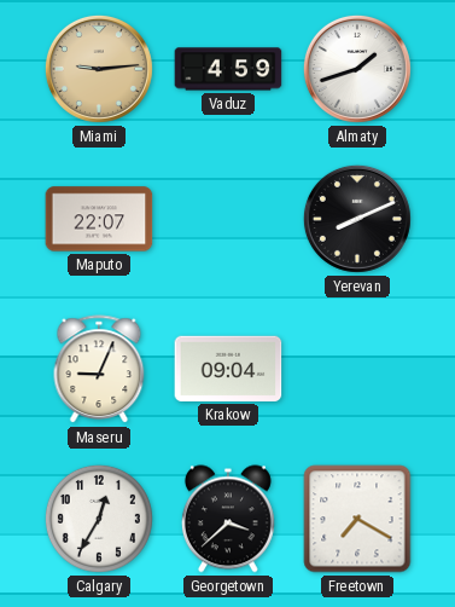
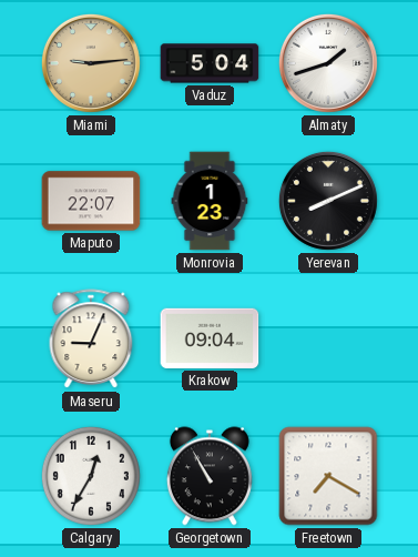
Vaduz: 4:59 -> 5:04
Monrovia: none -> 1:23
Georgetown: 3:38 -> 10:55
